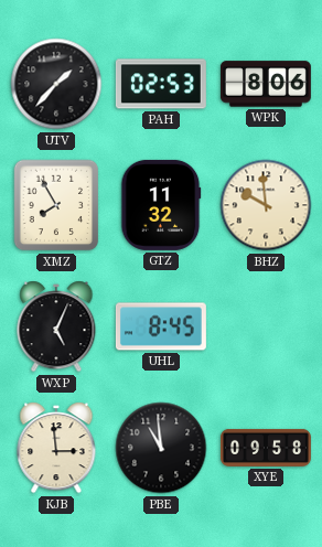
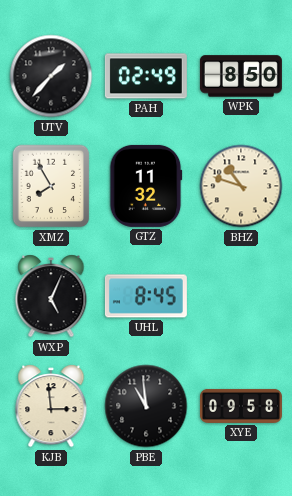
PAH: 02:53 -> 02:49
WPK: 8:06 -> 8:50
BHZ: 9:59 -> 10:48
